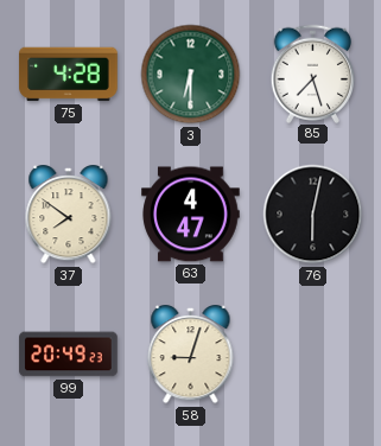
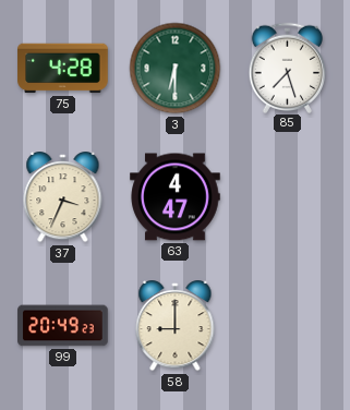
37: 7:51 -> 3:34
76: 6:02 -> none
58: 9:03 -> 9:00
